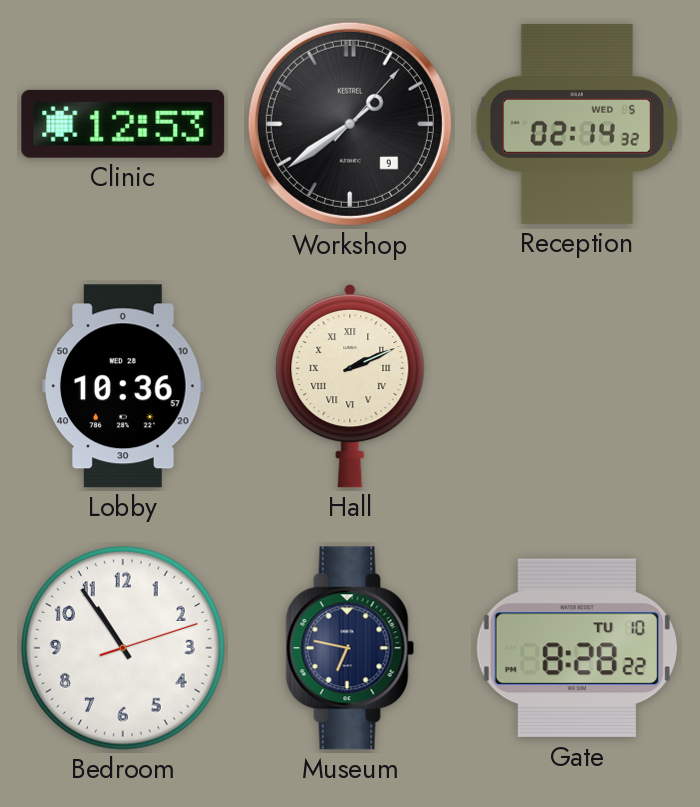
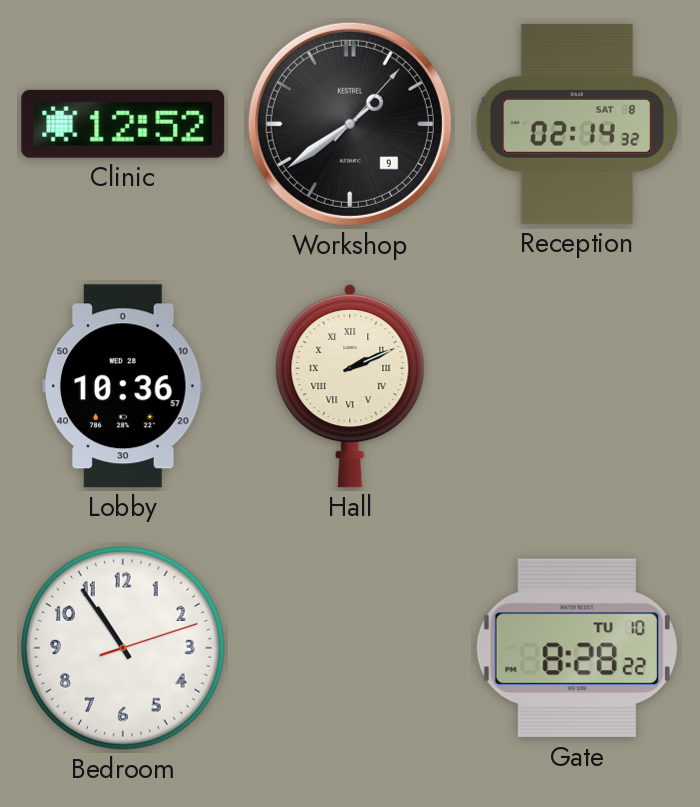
Clinic: 12:53 -> 12:52
Reception date: WED 5 -> SAT 8
Museum: 6:47 -> none
